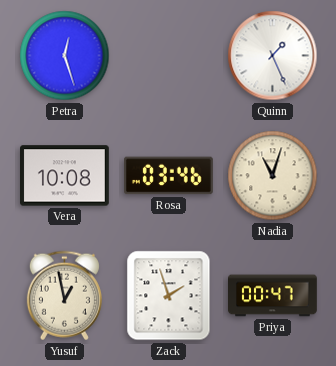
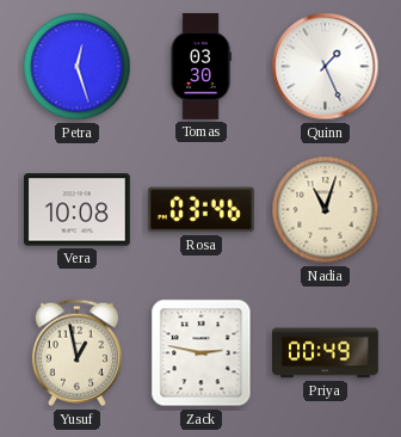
Tomas: none -> 03:30
Zack: 1:57 -> 2:47
Priya: 00:47 -> 00:49
